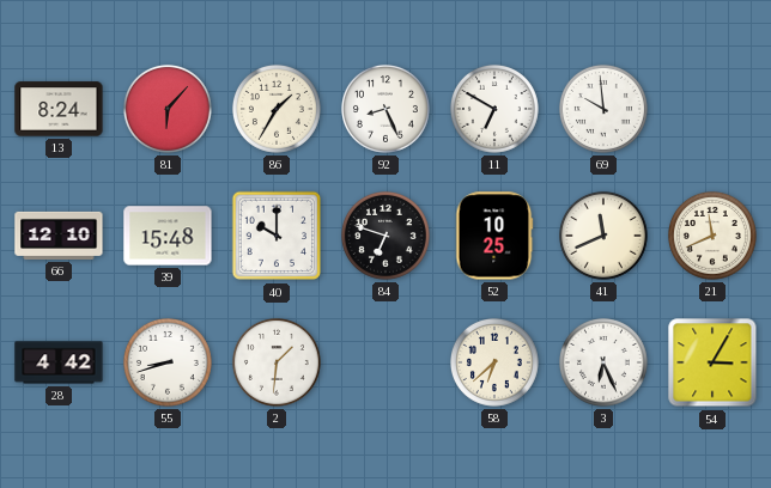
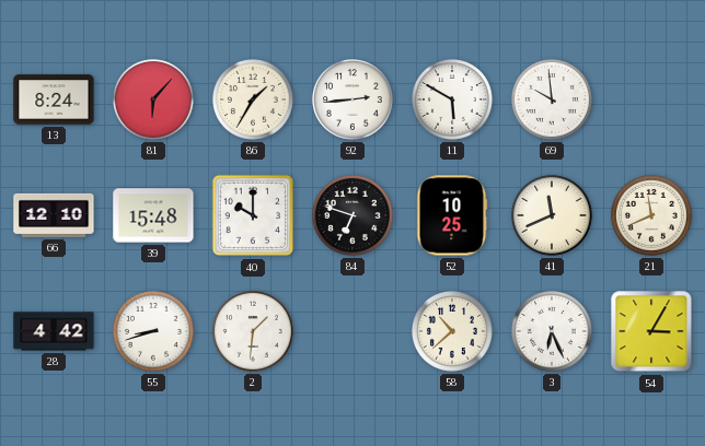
92: 8:26 -> 2:44
11: 6:50 -> 5:50
58: 6:38 -> 10:38
